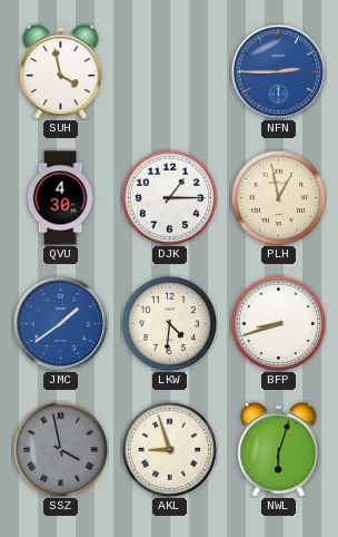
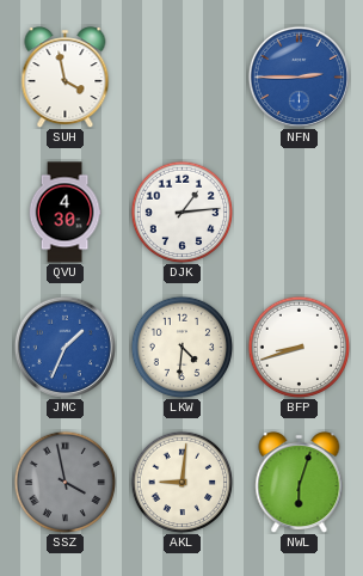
DJK: 1:15 -> 1:14
PLH: 12:58 -> none
JMC: 1:39 -> 1:34
AKL: 8:57 -> 9:01
